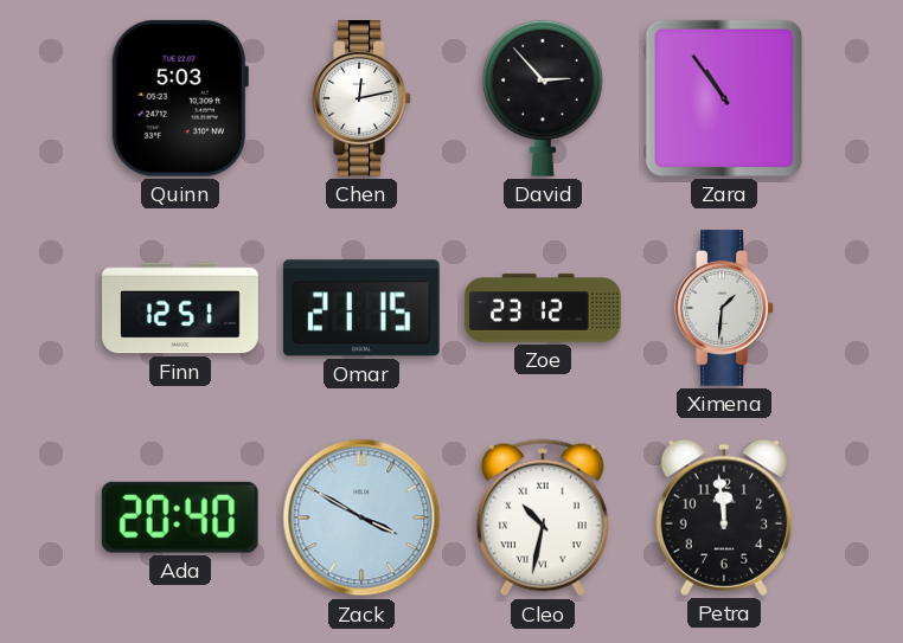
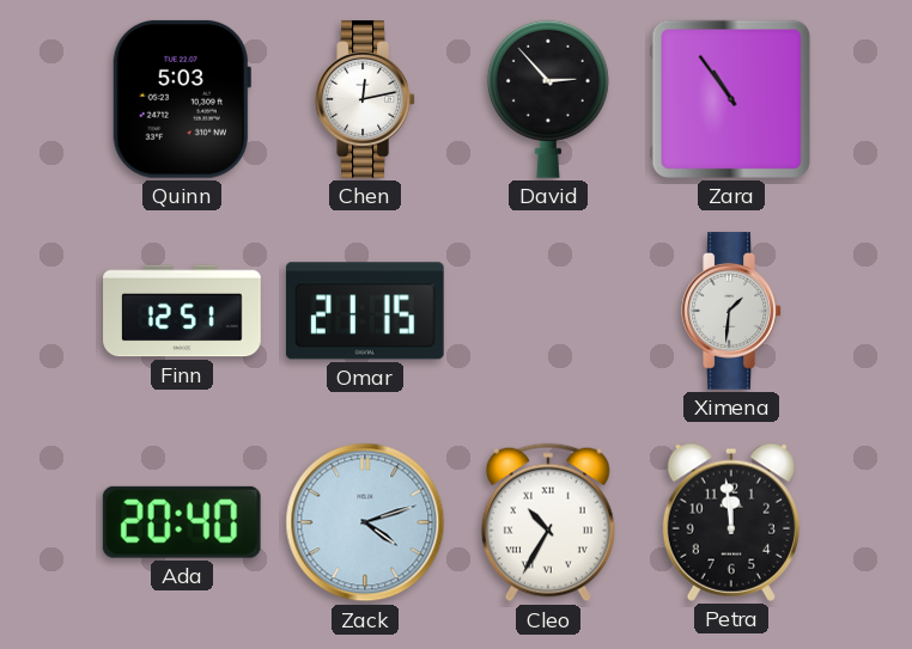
Zoe: 23:12 -> none
Zack: 3:50 -> 4:12
Cleo: 10:32 -> 10:35
